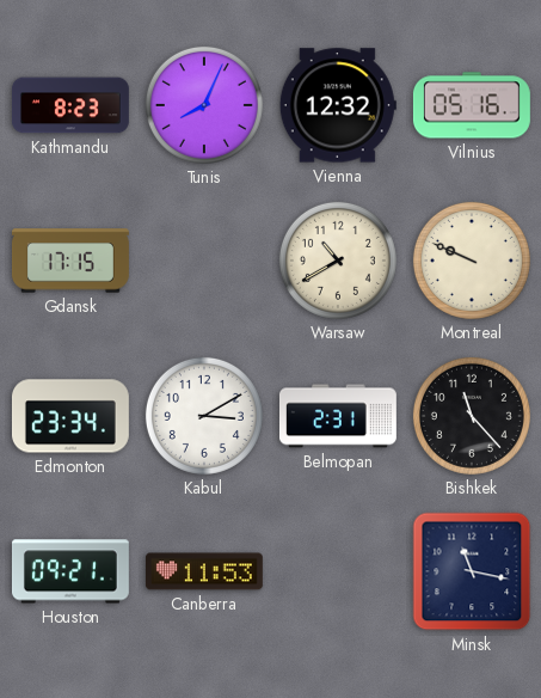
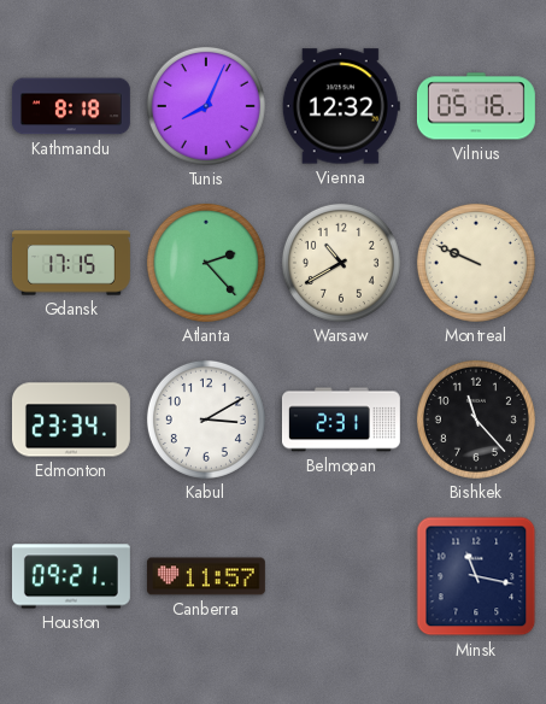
Kathmandu: 8:23 -> 8:18
Atlanta: none -> 2:23
Canberra: 11:53 -> 11:57
